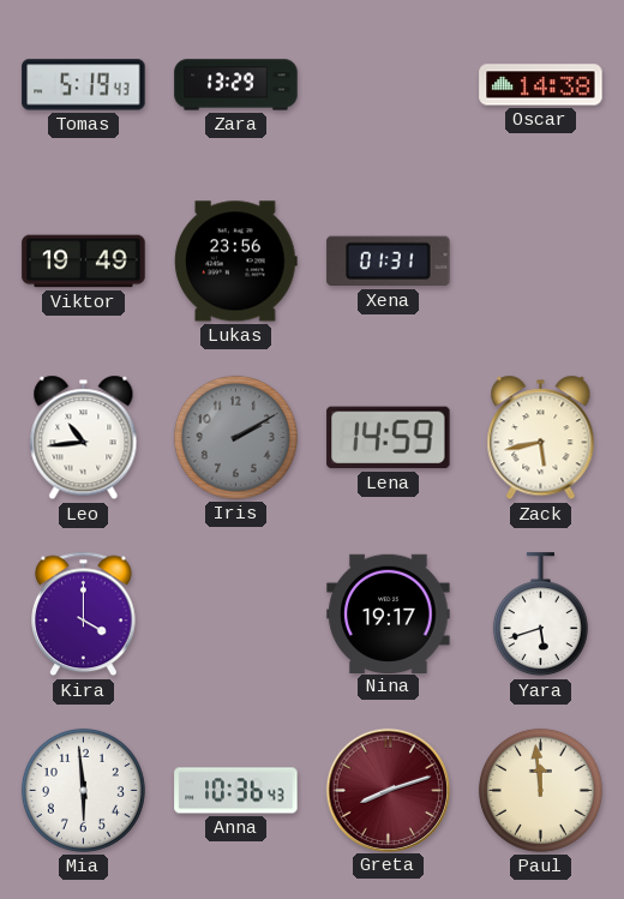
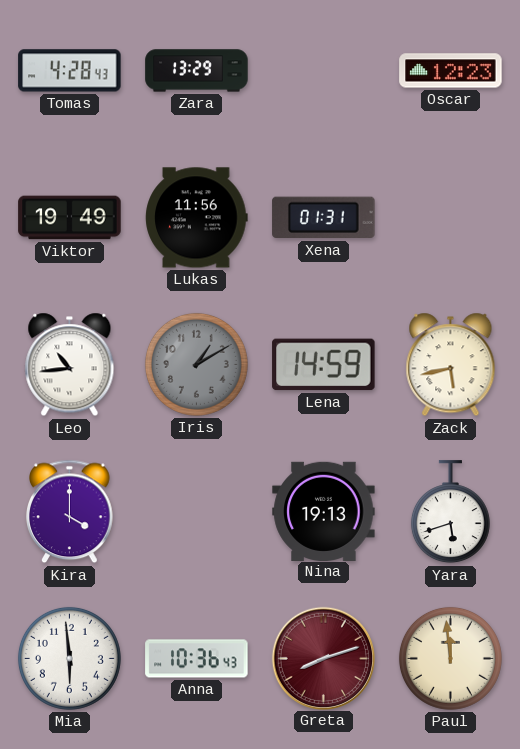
Tomas: 5:19 -> 4:28
Oscar: 14:38 -> 12:23
Lukas: 23:56 -> 11:56
Iris: 2:10 -> 1:10
Nina: 19:17 -> 19:13
